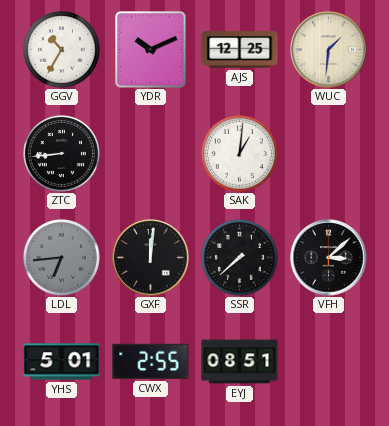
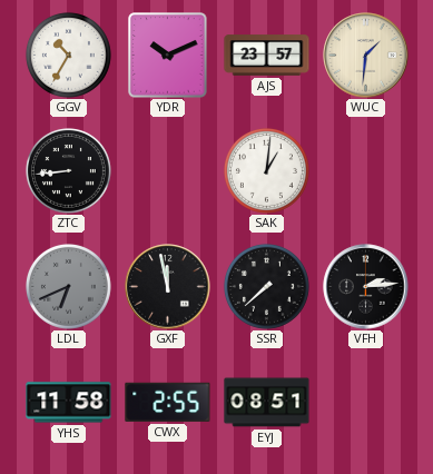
AJS: 12:25 -> 23:57
LDL: 6:44 -> 6:41
GXF: 12:01 -> 11:58
VFH: 3:08 -> 2:14
YHS: 5:01 -> 11:58
